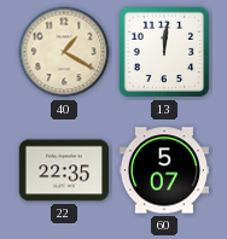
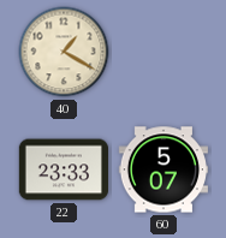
13: 12:01 -> none
22: 22:35 -> 23:33
